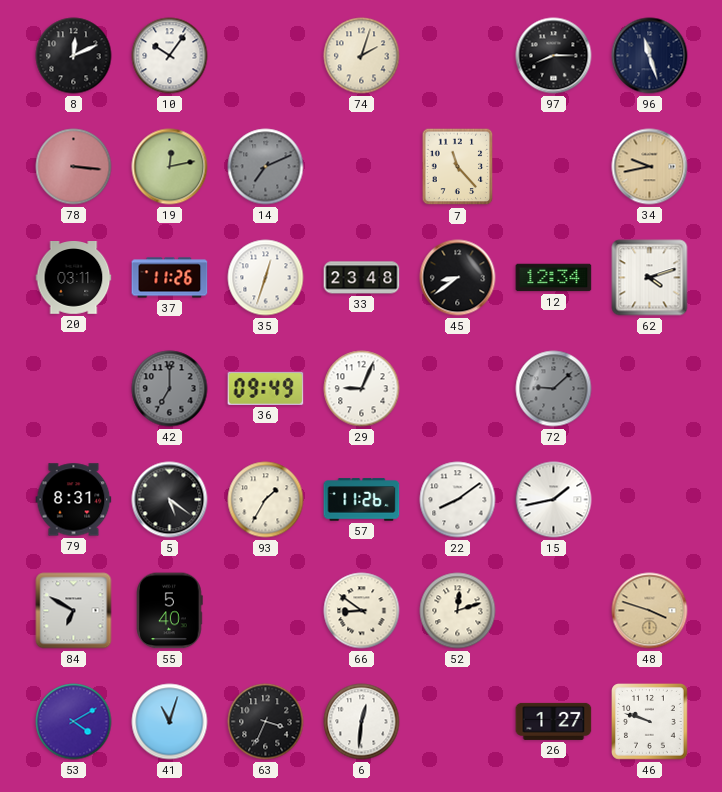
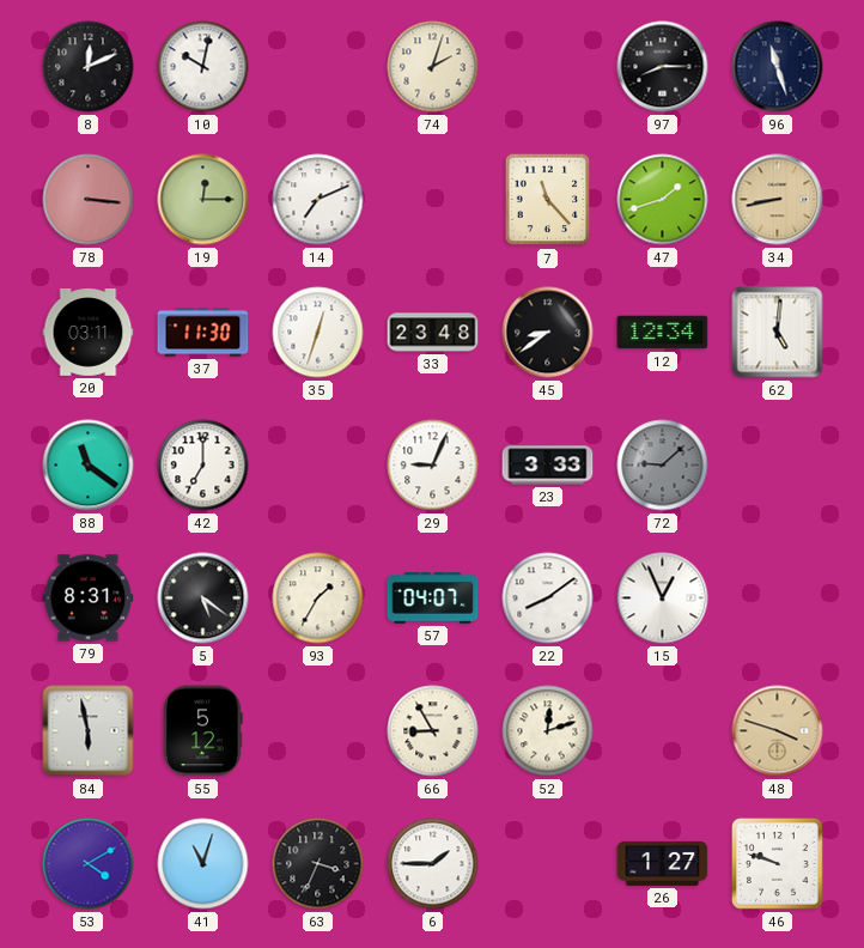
10: 10:06 -> 10:02
19: 12:13 -> 12:15
14 dial: grey -> white
47: none -> 1:42
34: 9:43 -> 8:43
37: 11:26 -> 11:30
62: 4:12 -> 5:01
88: none -> 11:21
42 dial: grey -> white
36: 09:49 -> none
23: none -> 3:33
57: 11:26 -> 04:07
15: 1:43 -> 12:56
84: 6:50 -> 5:58
55: 5:40 -> 5:12
66: 8:51 -> 8:55
6: 12:31 -> 1:45
